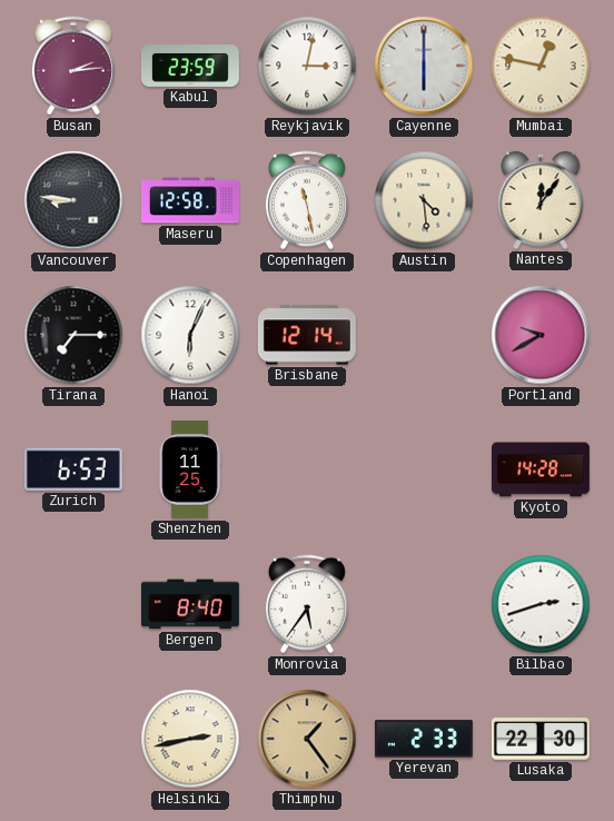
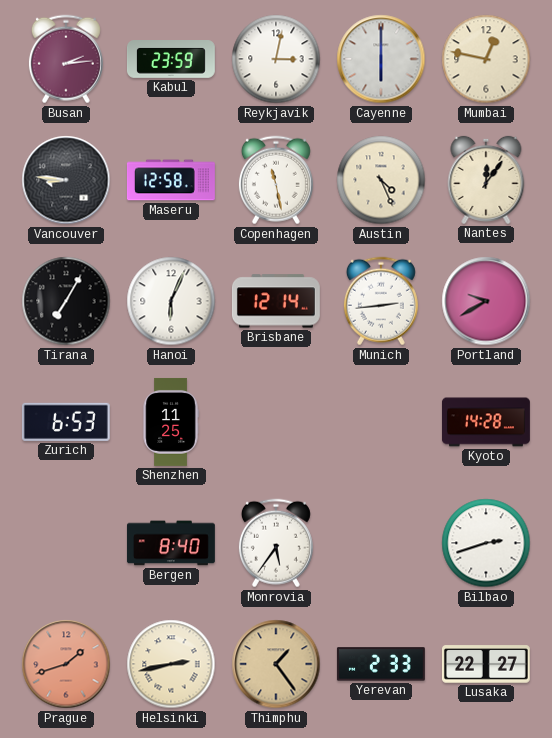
Austin: 4:29 -> 4:26
Tirana: 7:15 -> 7:05
Munich: none -> 2:44
Prague: none -> 1:42
Lusaka: 22:30 -> 22:27
